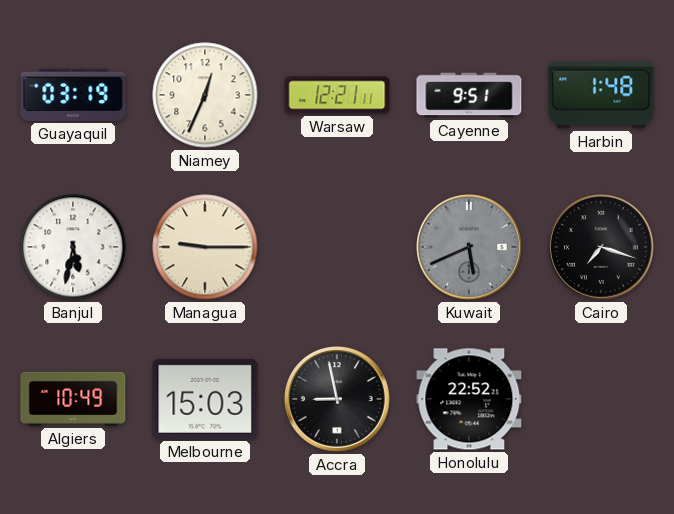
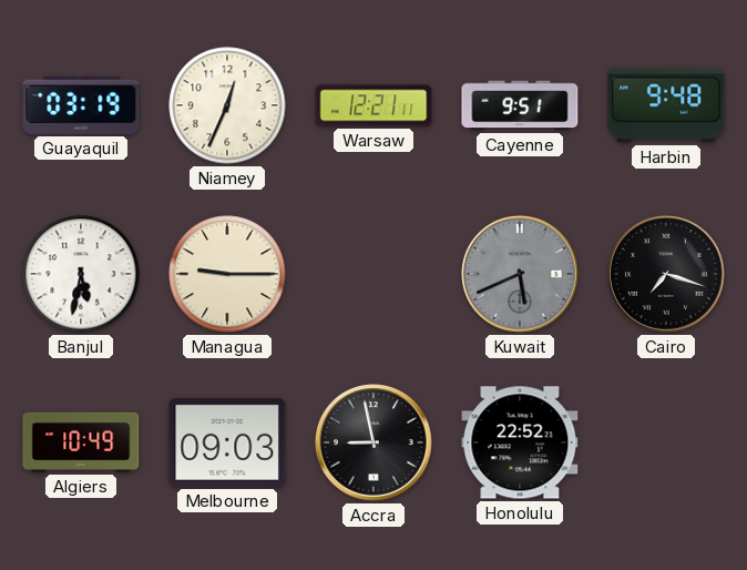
Harbin: 1:48 -> 9:48
Melbourne: 15:03 -> 09:03
